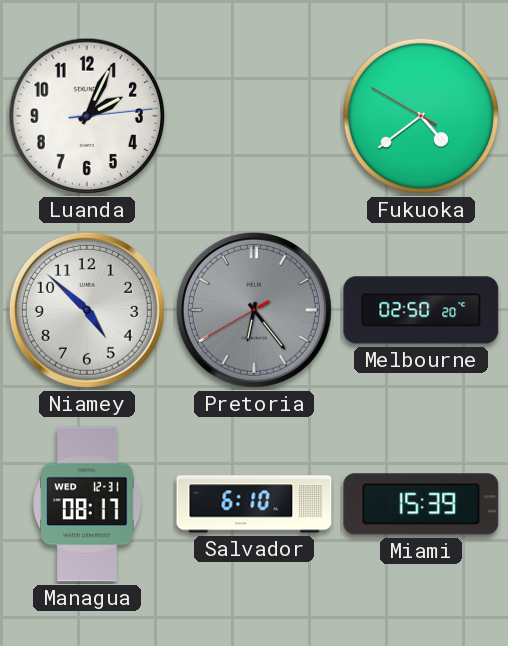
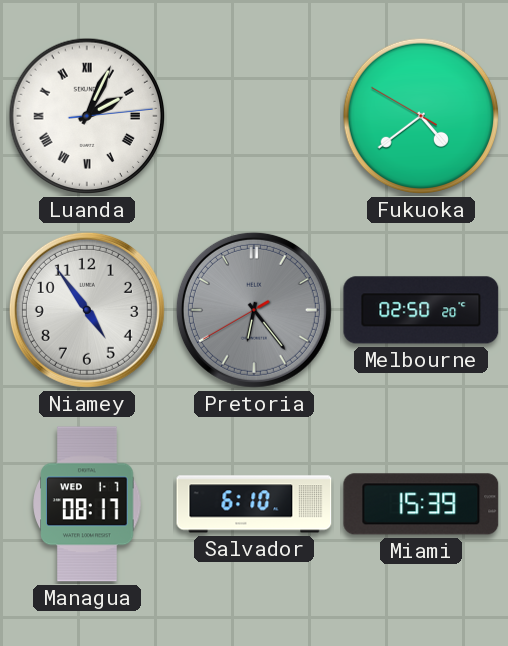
Luanda numerals: Arabic -> Roman
Niamey: 4:52 -> 4:54
Managua date: WED 12-31 -> WED 1-7
